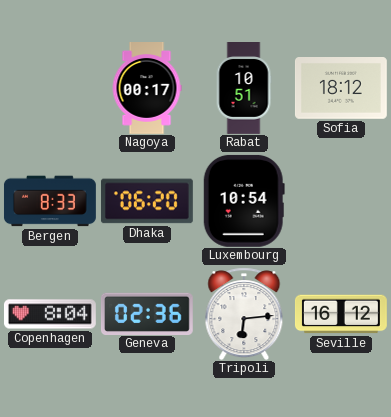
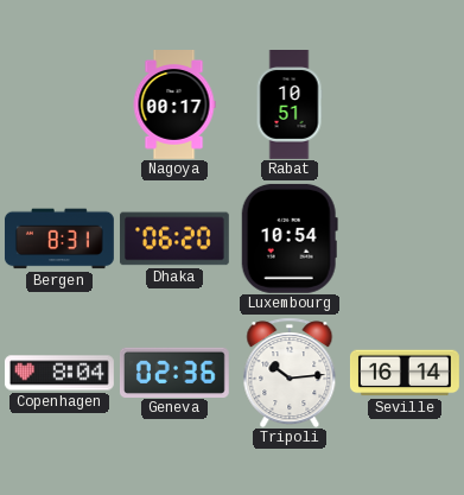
Sofia: 18:12 -> none
Bergen: 8:33 -> 8:31
Tripoli: 6:14 -> 10:14
Seville: 16:12 -> 16:14
